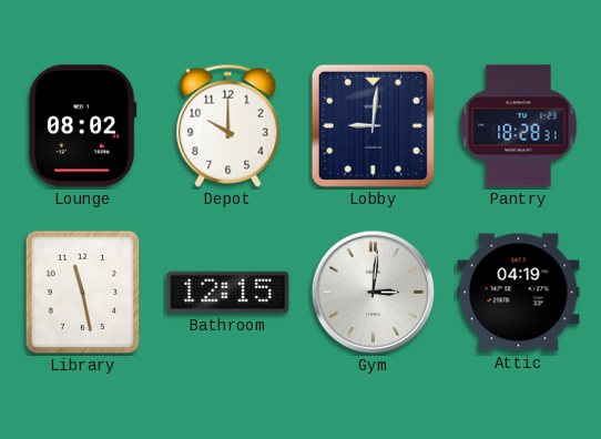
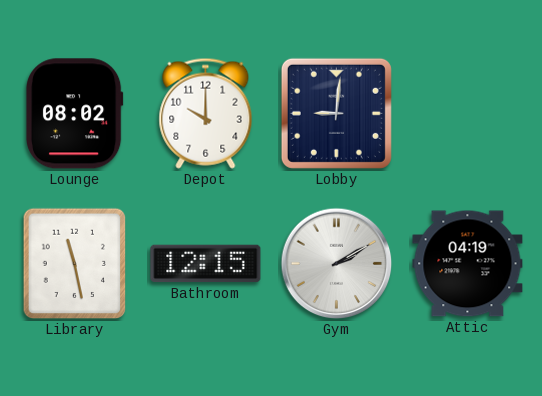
Pantry: 18:28 -> none
Gym: 3:01 -> 2:10
